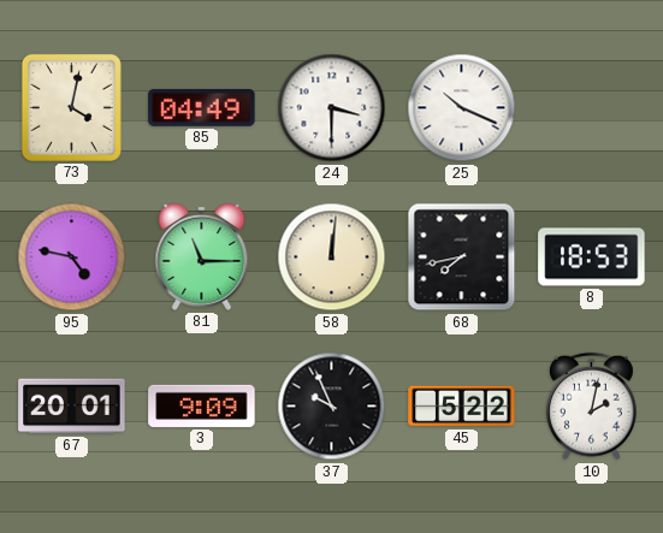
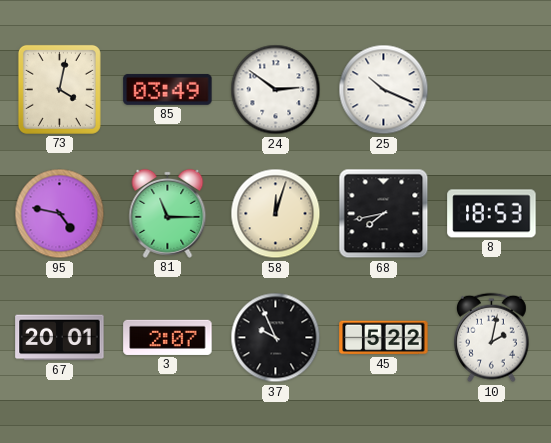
85: 04:49 -> 03:49
24: 3:30 -> 2:51
58: 12:01 -> 12:03
3: 9:09 -> 2:07
